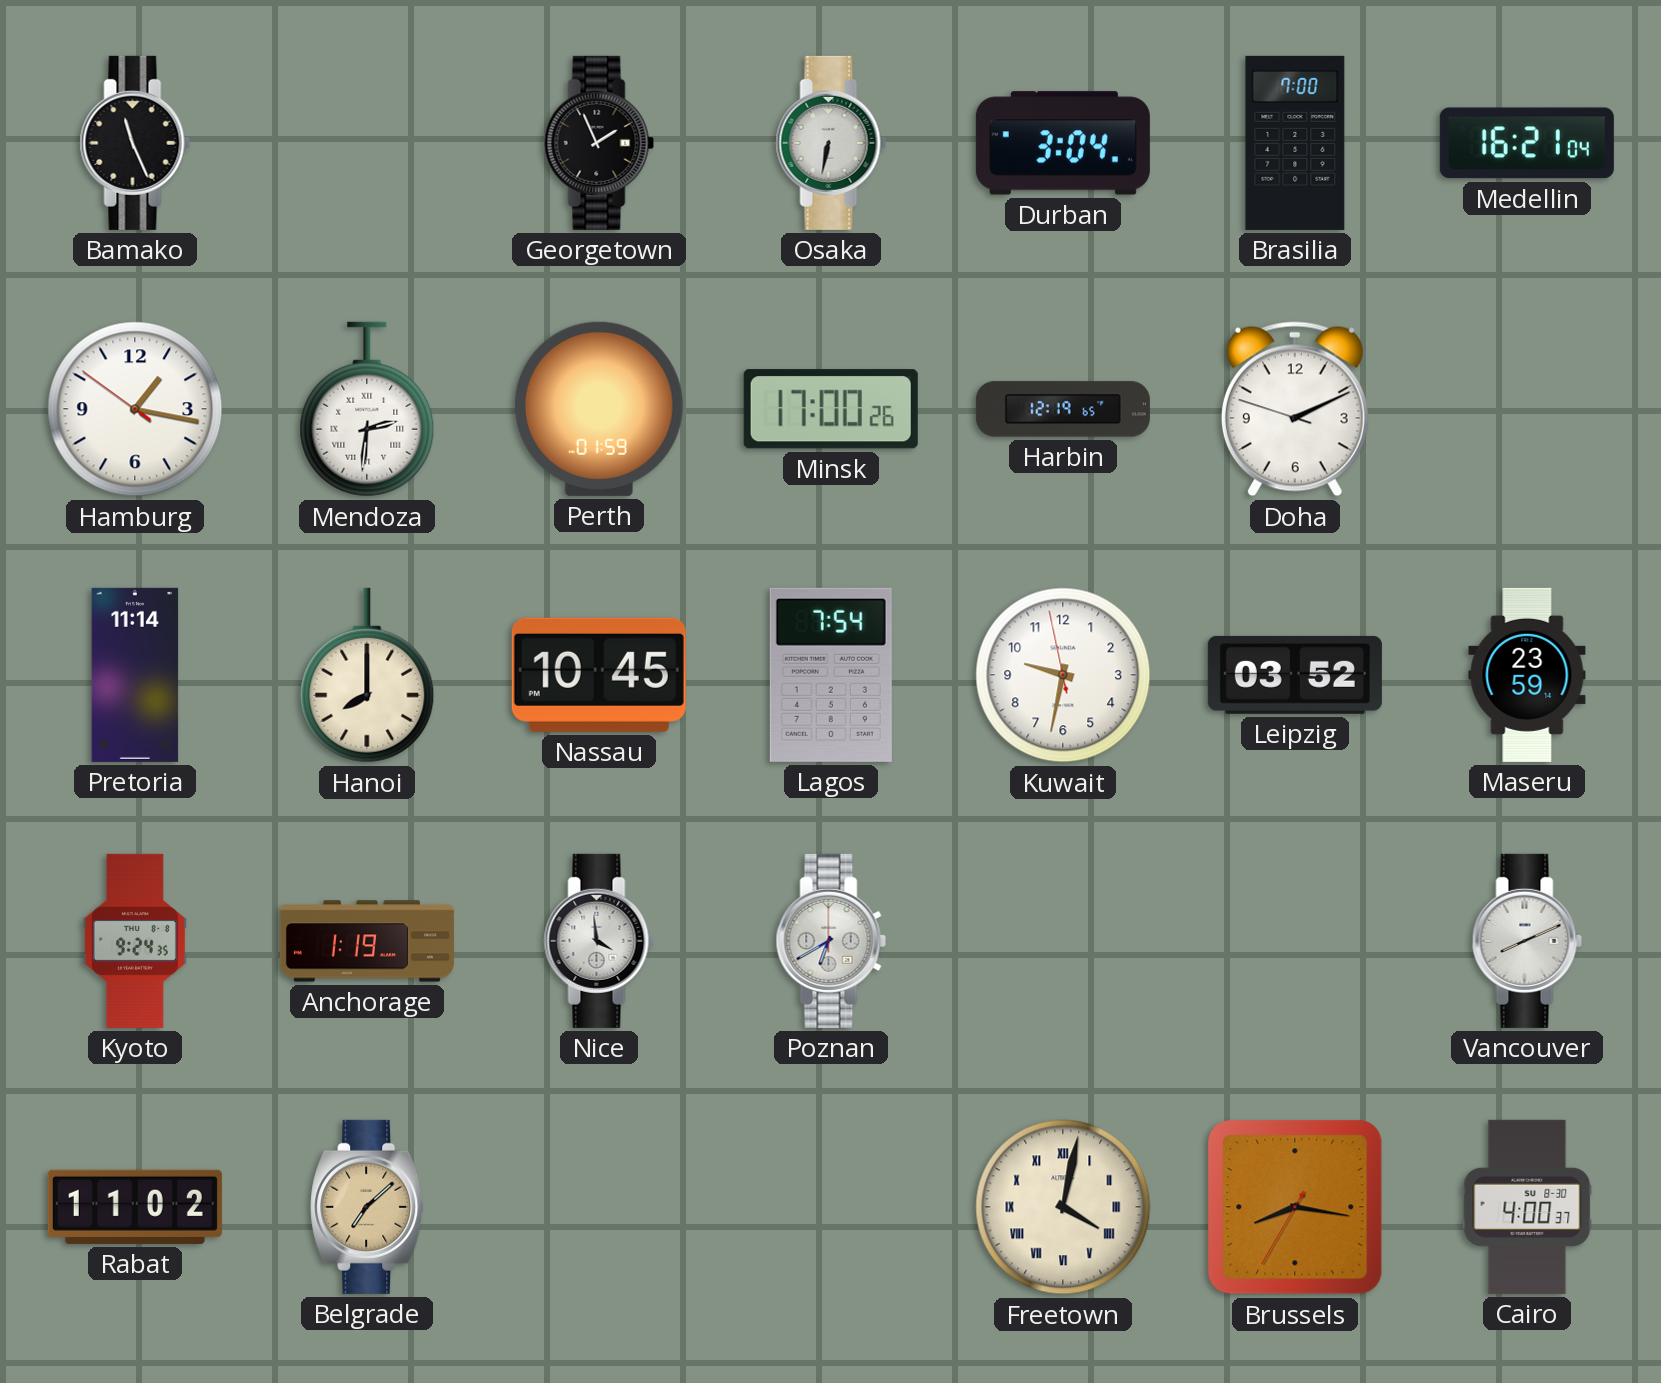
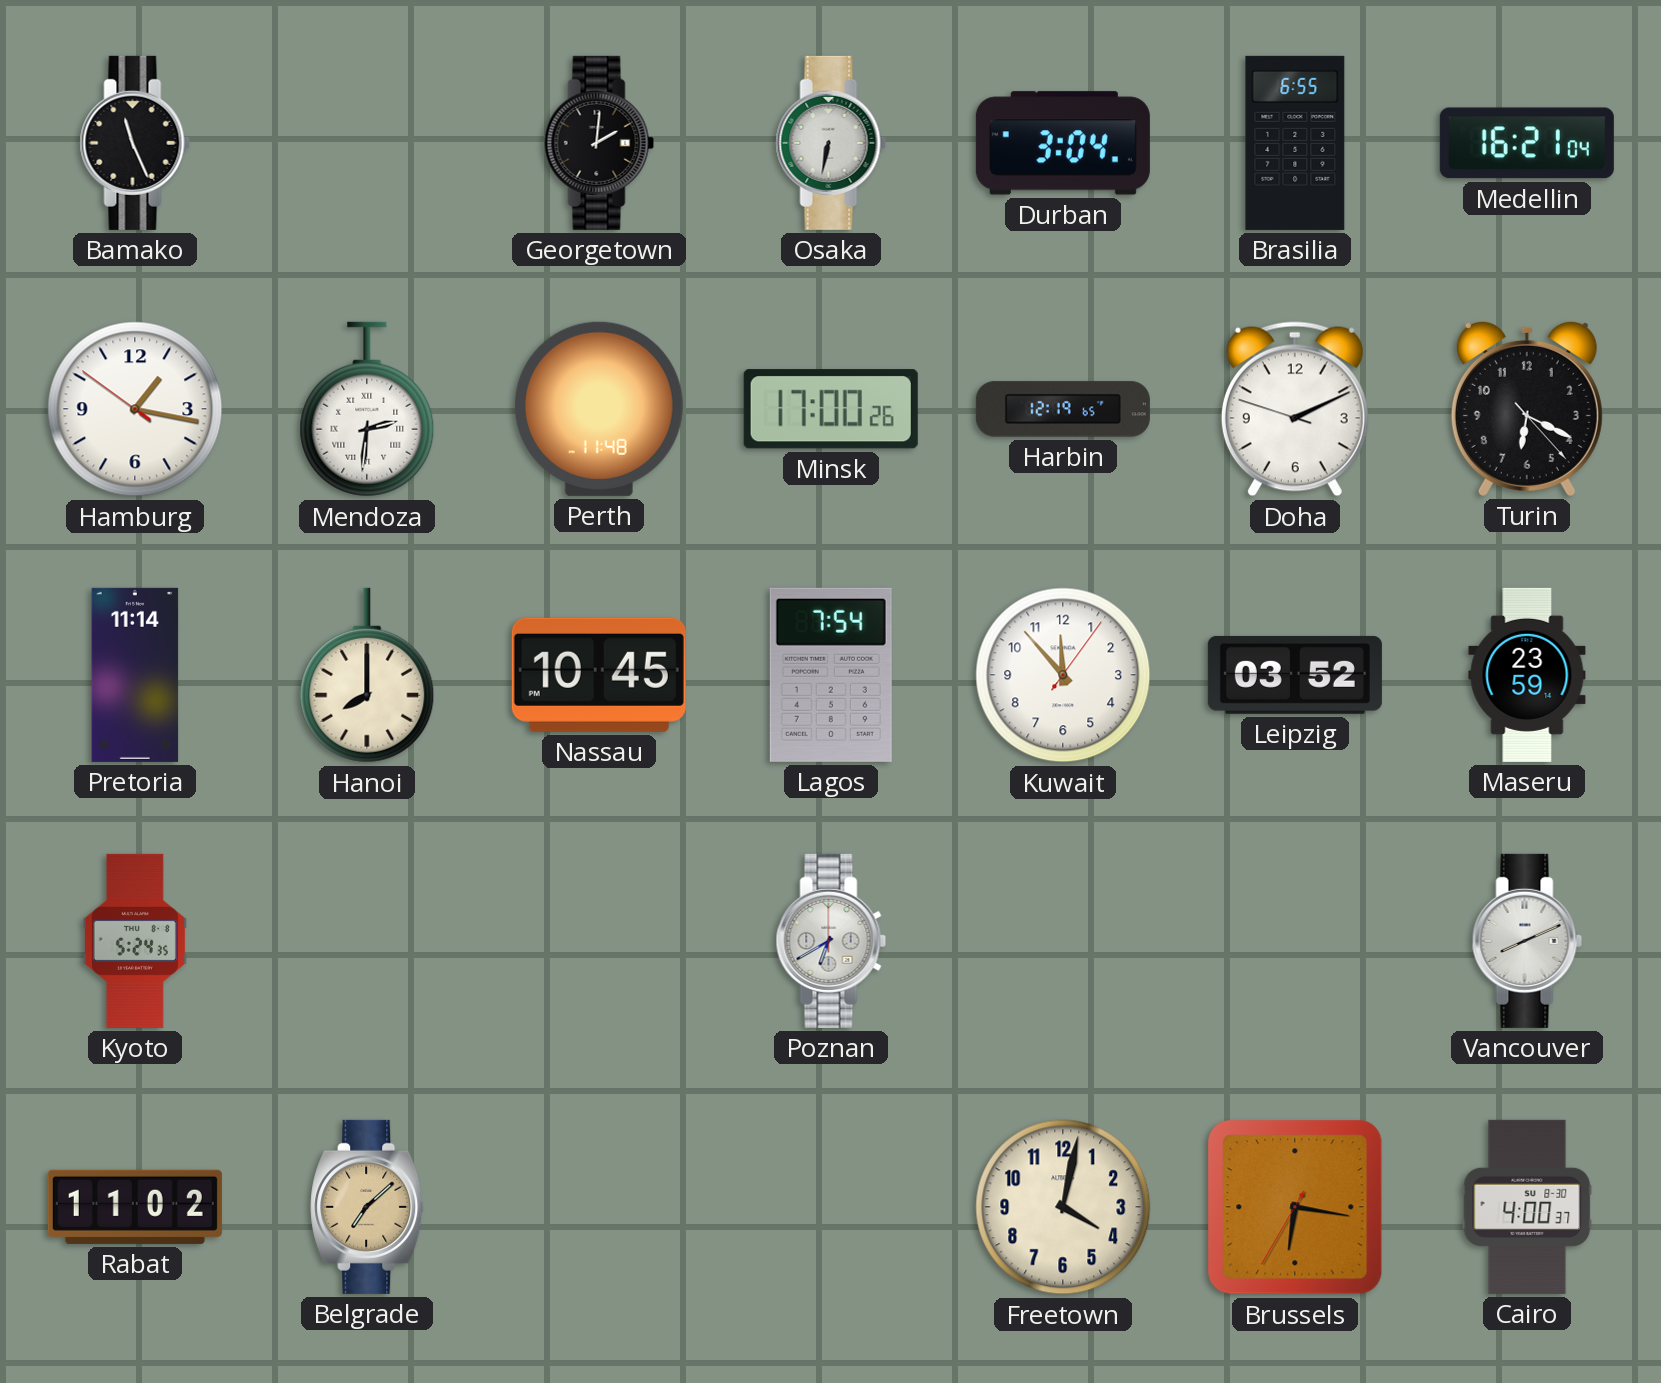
Georgetown: 1:56 -> 2:01
Brasilia: 7:00 -> 6:55
Perth: 01:59 -> 11:48
Turin: none -> 6:19
Kuwait: 9:31 -> 11:53
Kyoto: 9:24 -> 5:24
Anchorage: 1:19 -> none
Nice: 3:59 -> none
Freetown numerals: Roman -> Arabic
Brussels: 8:16 -> 6:16
